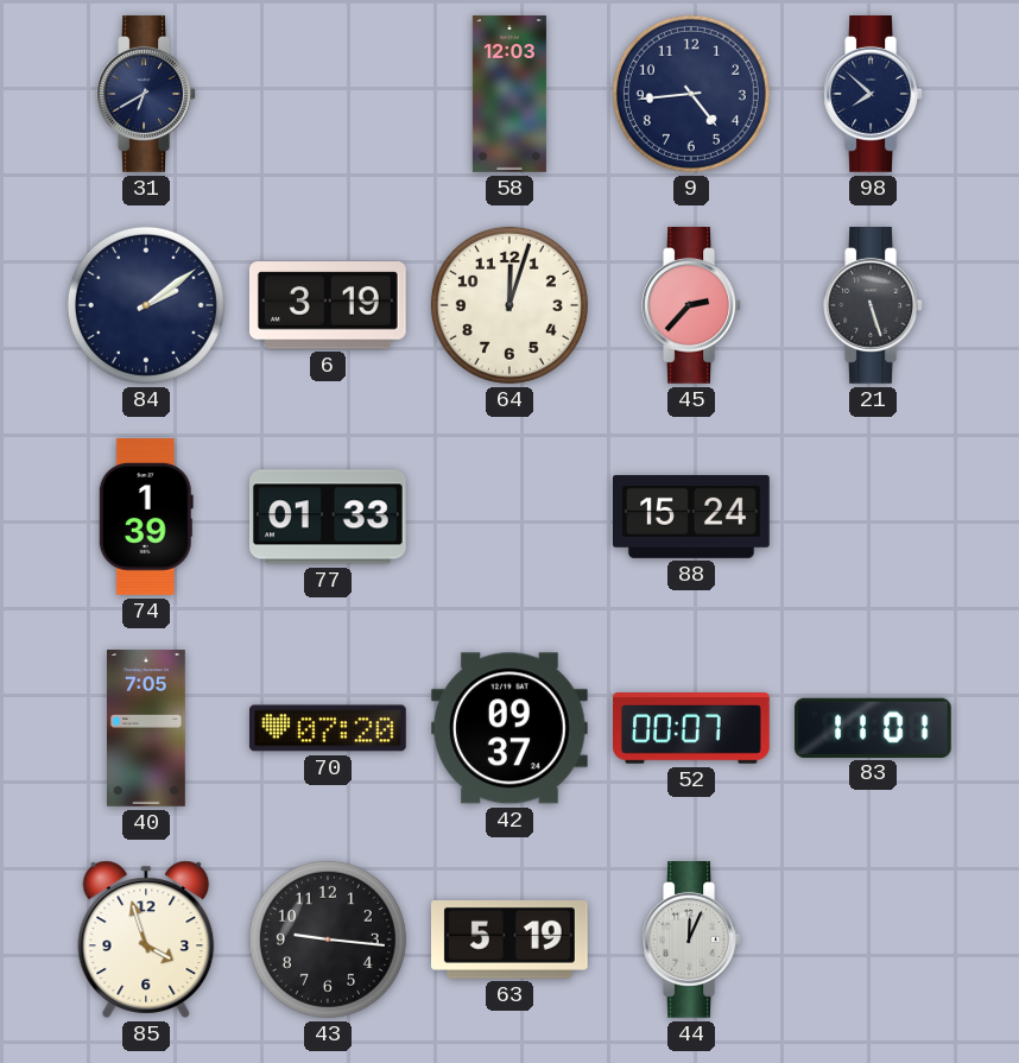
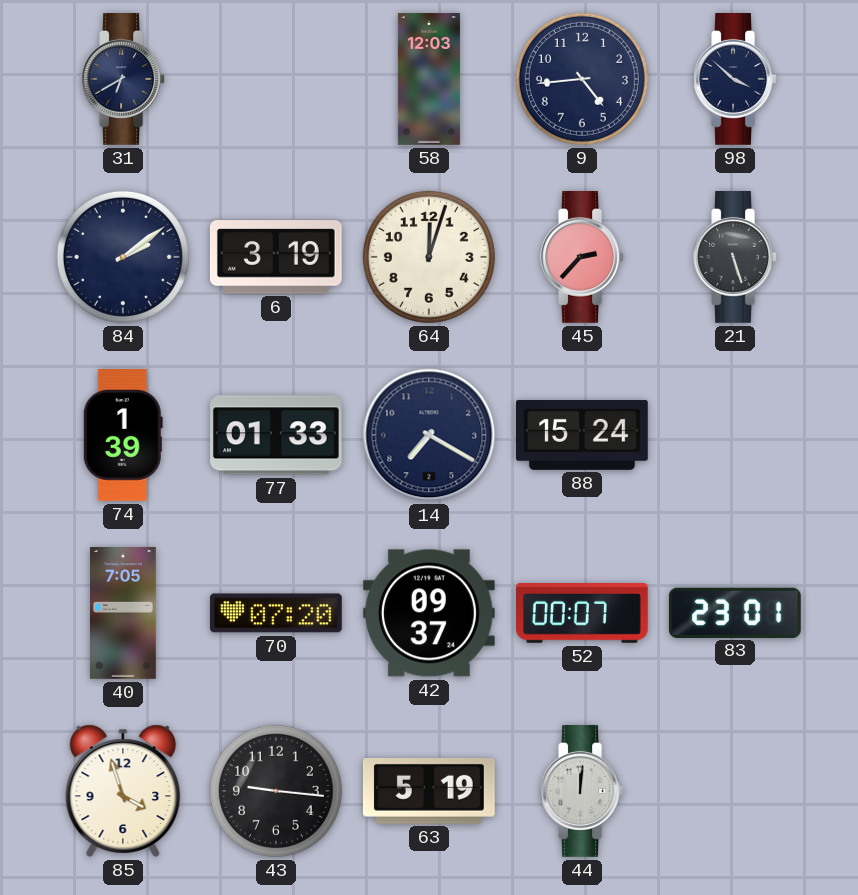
98: 7:52 -> 3:52
14: none -> 7:20
83: 11:01 -> 23:01
44: 12:04 -> 12:01
